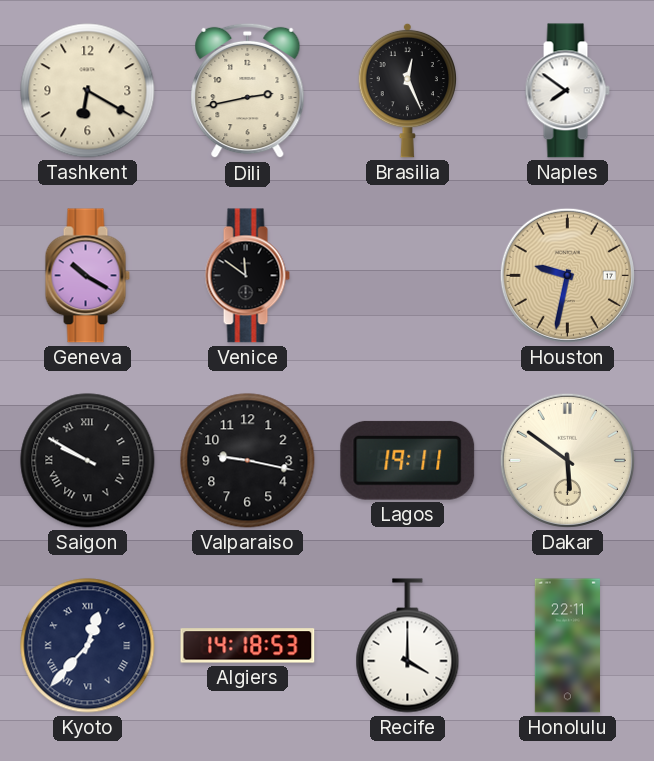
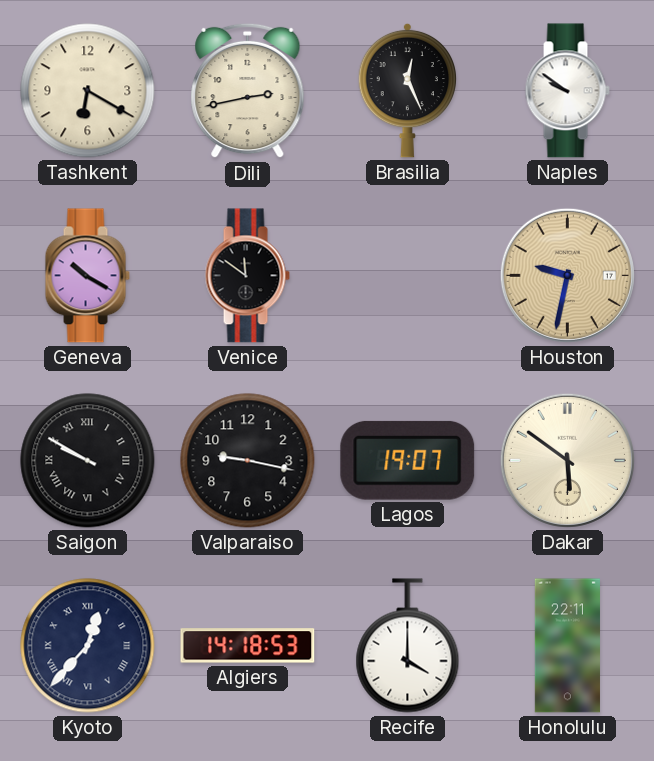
Naples: 7:51 -> 9:51
Lagos: 19:11 -> 19:07
